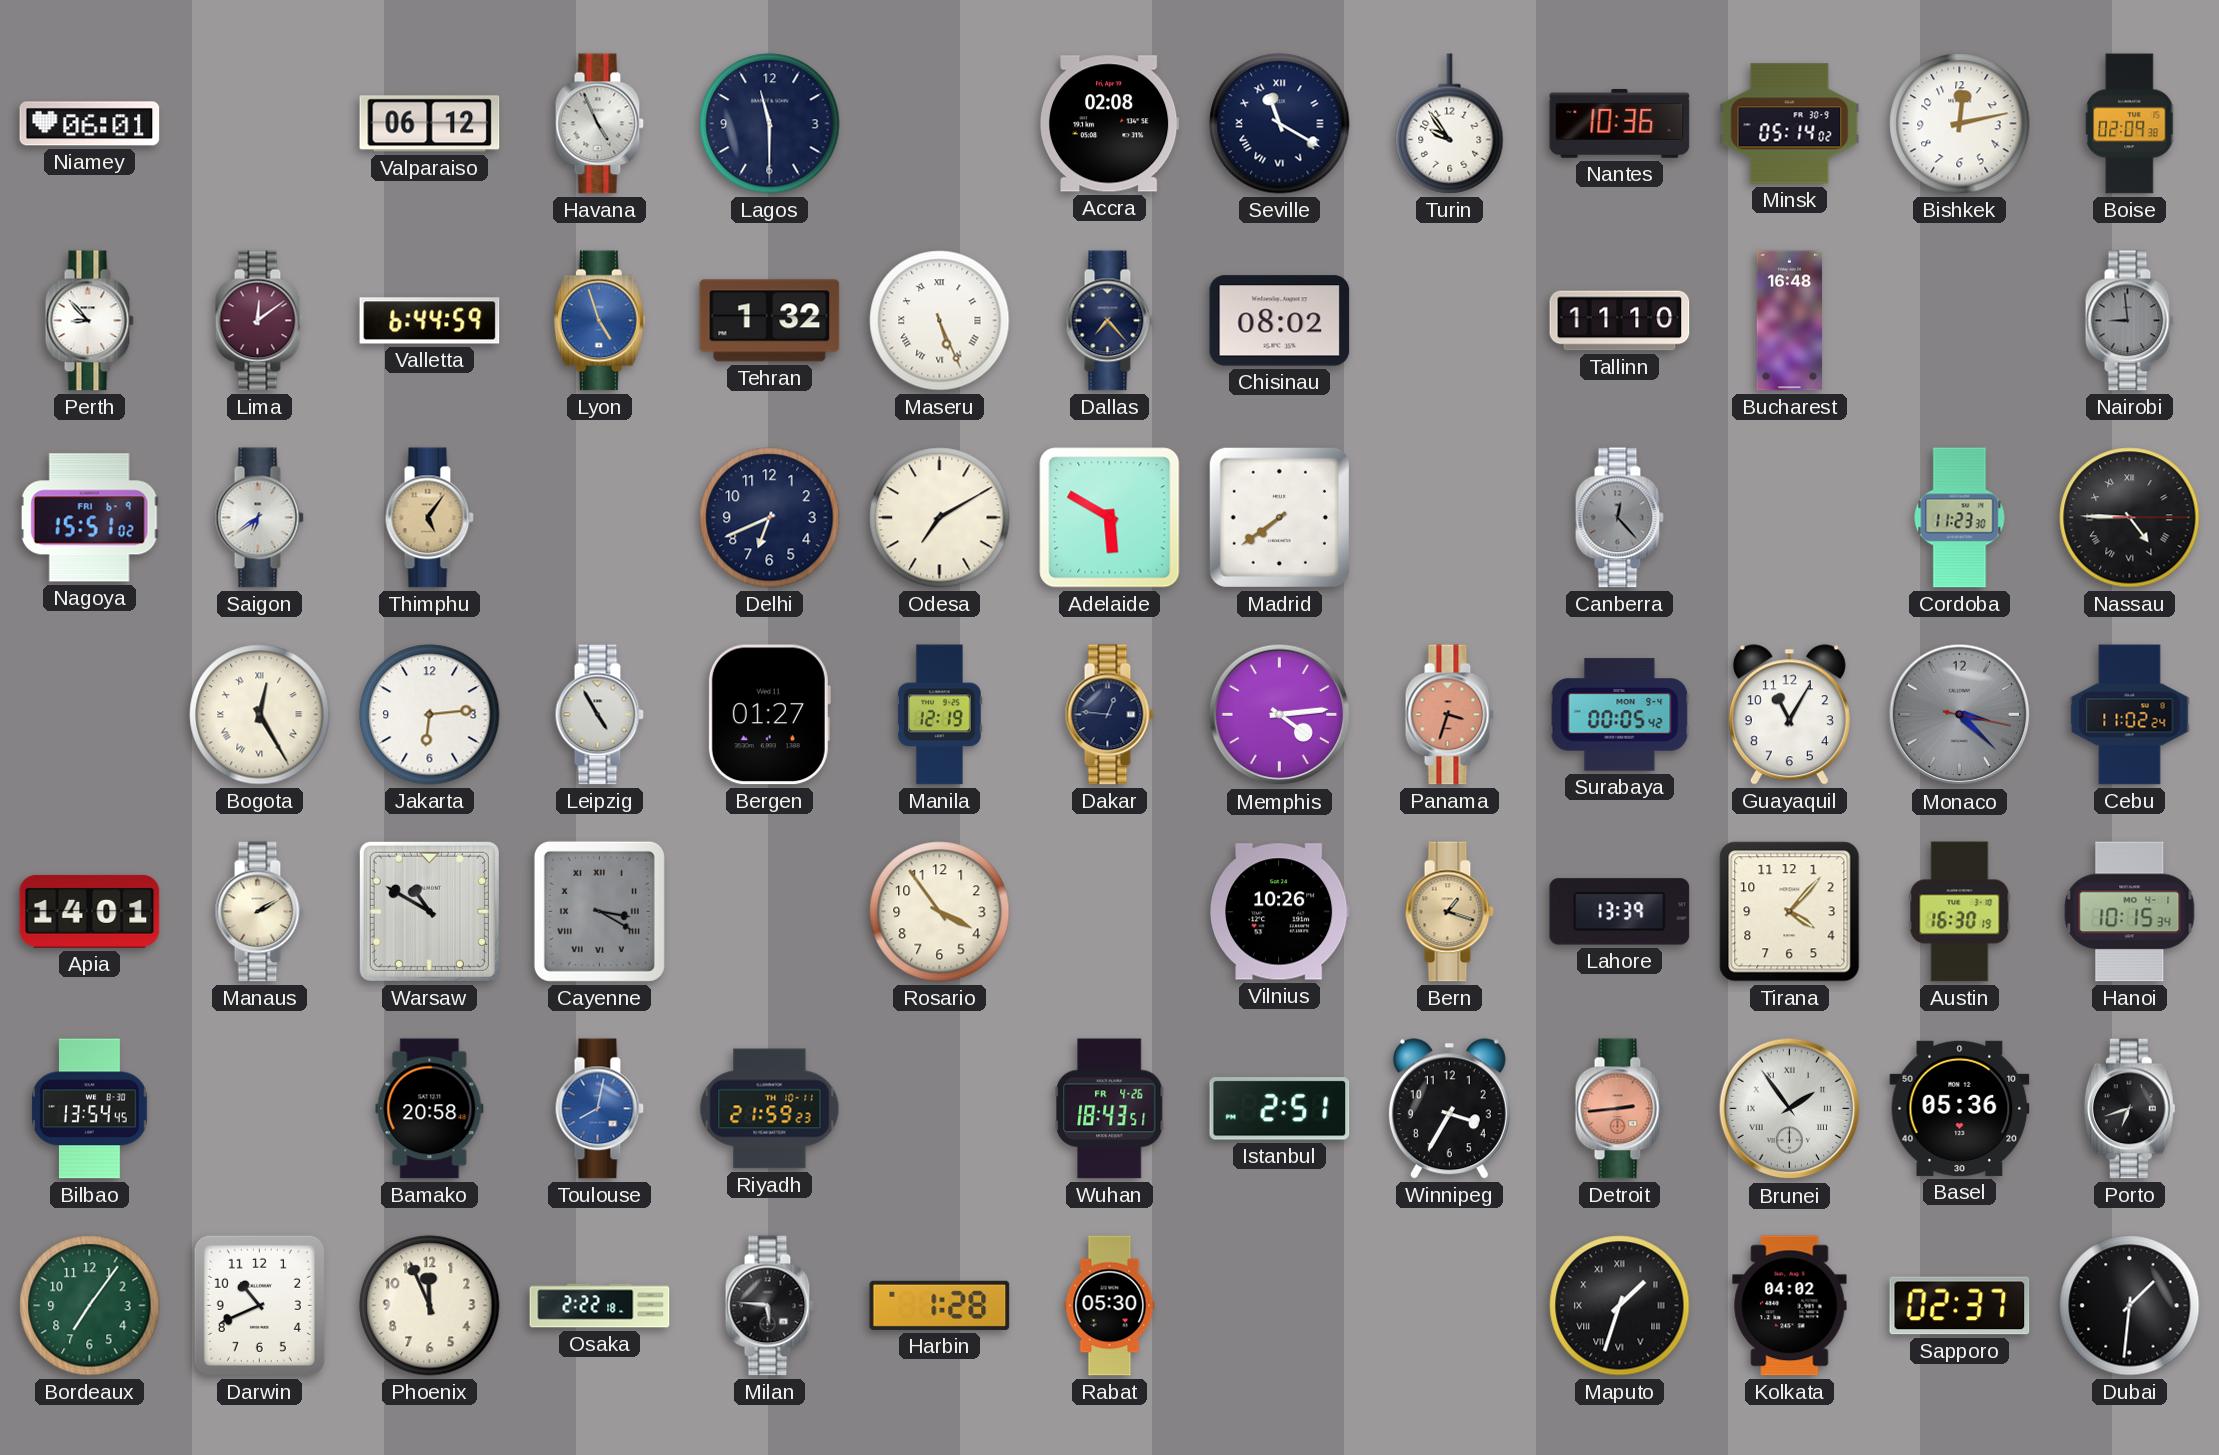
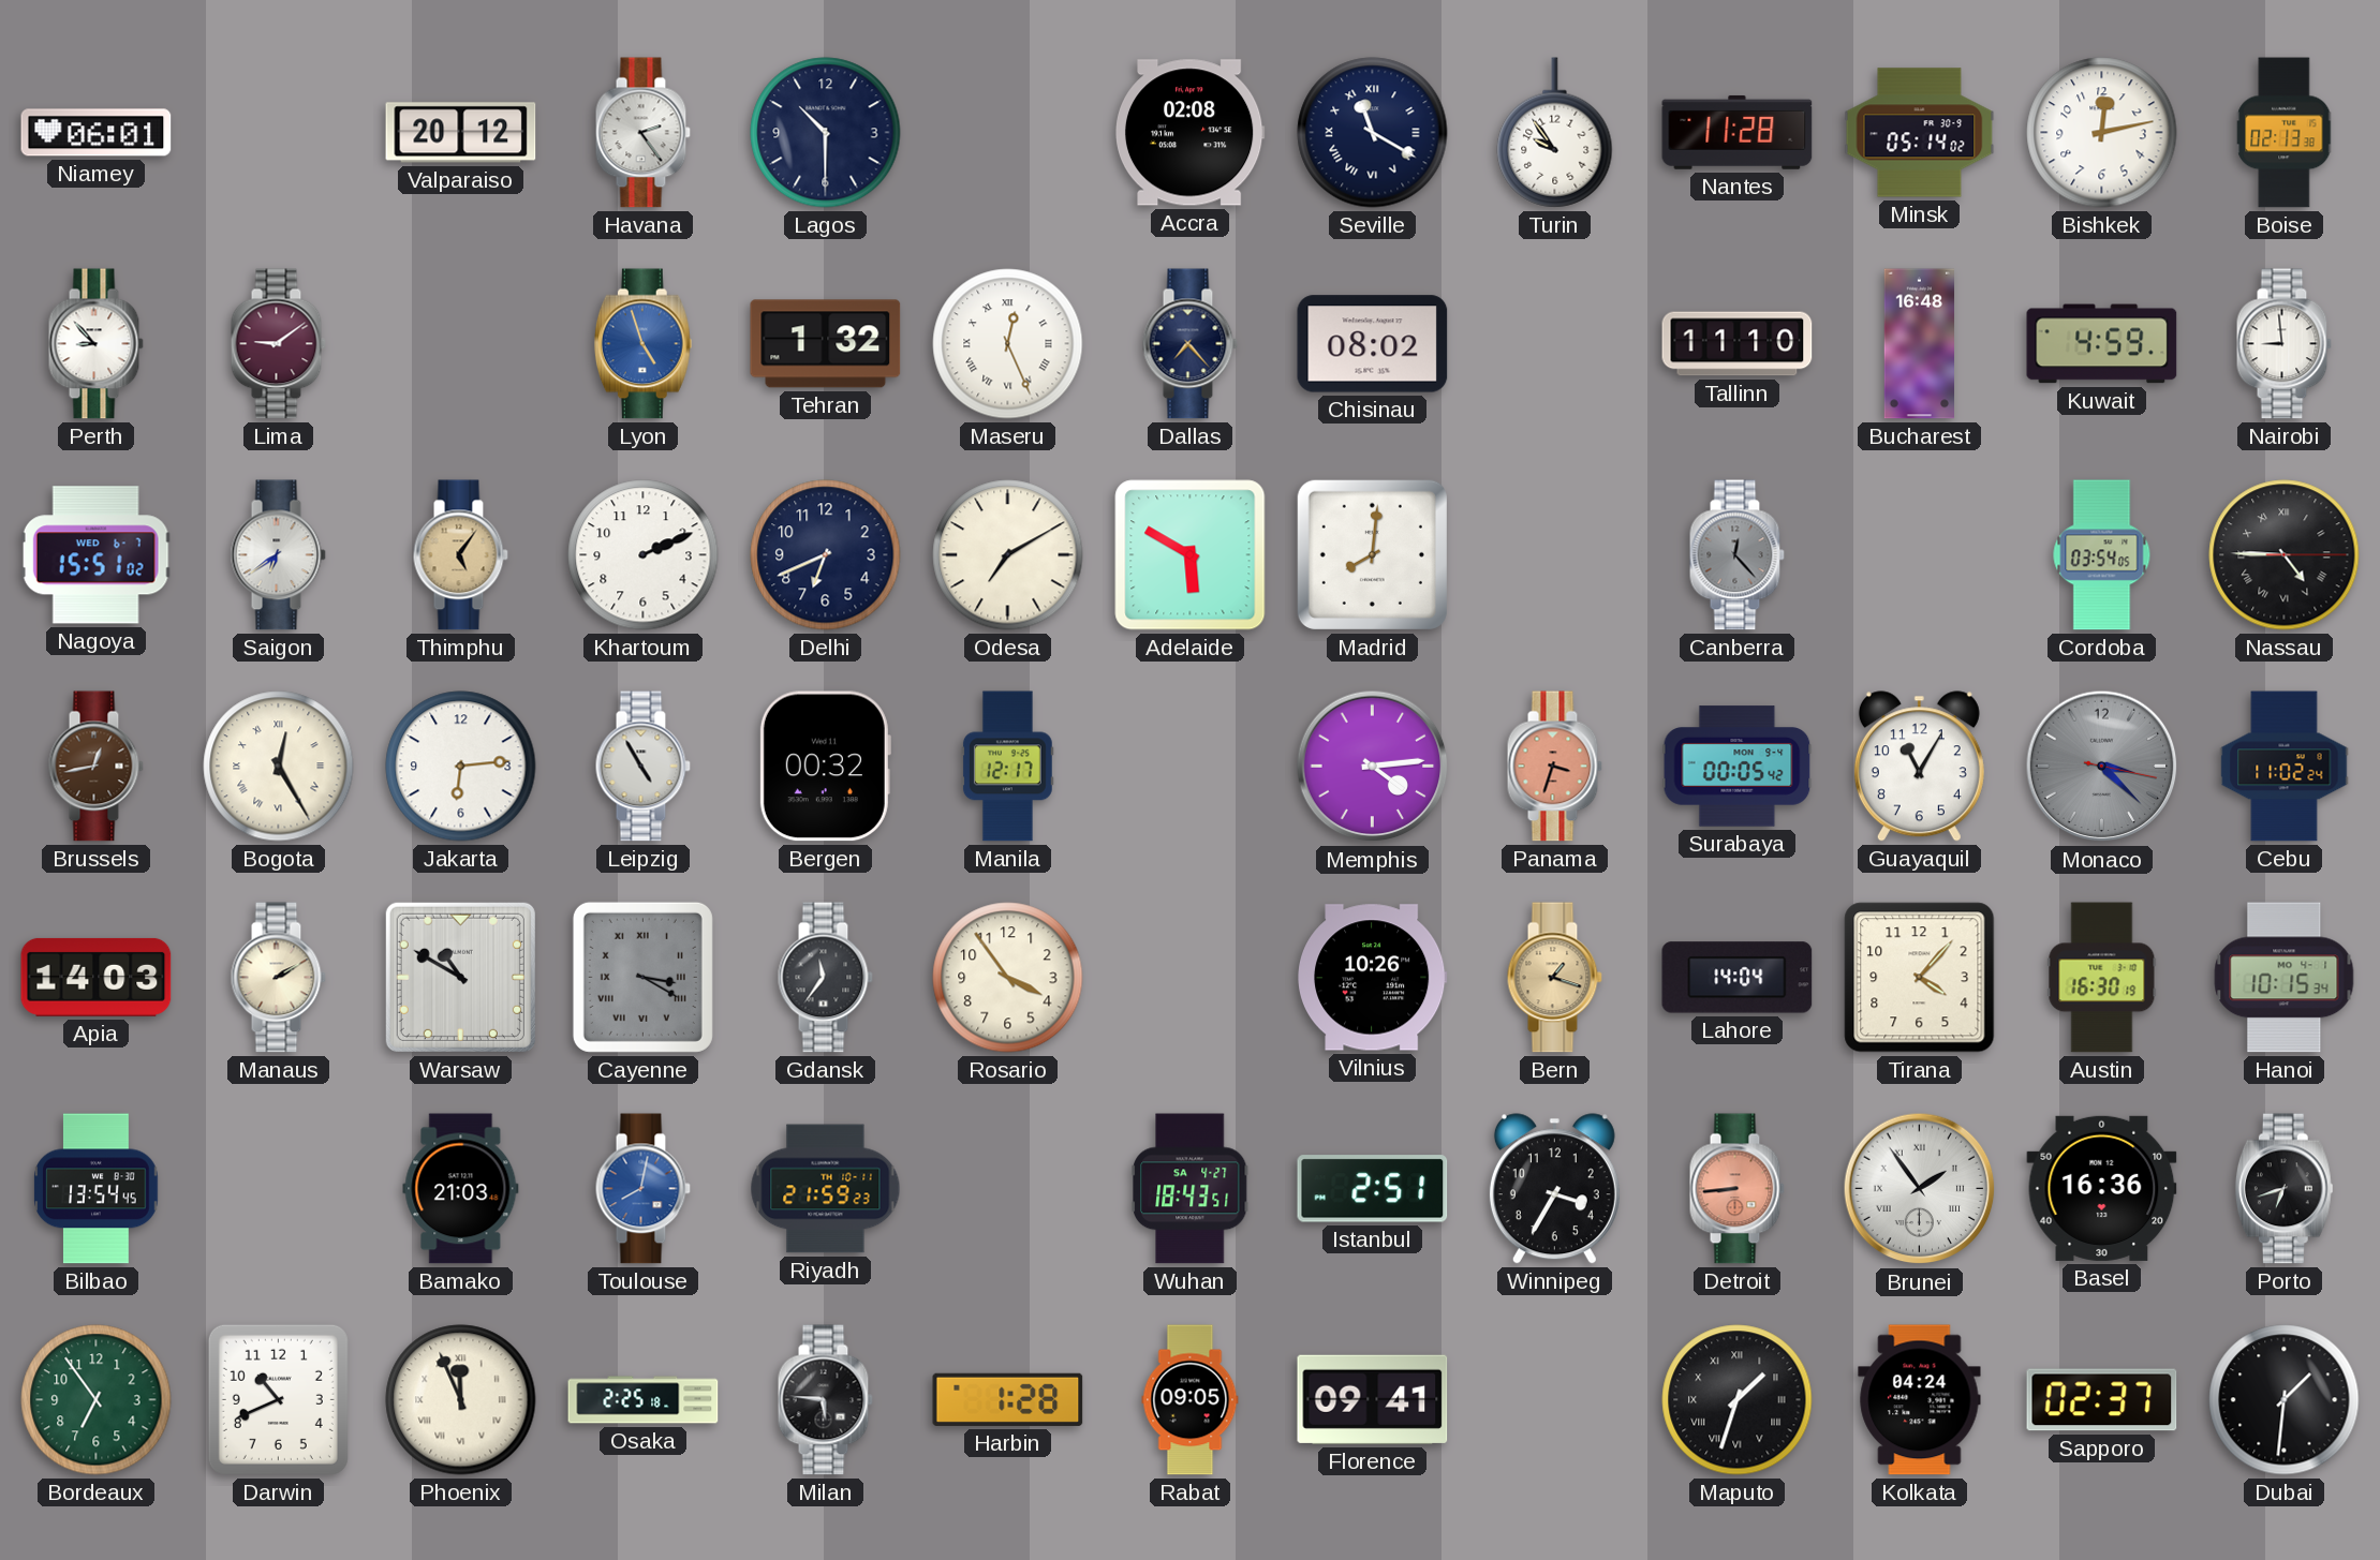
Valparaiso: 06:12 -> 20:12
Havana: 4:56 -> 2:24
Lagos: 11:30 -> 10:30
Nantes: 10:36 -> 11:28
Boise: 02:09 -> 02:13
Lima: 12:09 -> 9:09
Valletta: 6:44 -> none
Maseru: 5:26 -> 12:26
Kuwait: none -> 4:59
Nairobi dial: grey -> white
Nagoya date: FRI 6-9 -> WED 6-7
Khartoum: none -> 2:11
Madrid: 7:39 -> 8:01
Cordoba: 11:23 -> 03:54
Brussels: none -> 12:43
Bergen: 01:27 -> 00:32
Manila: 12:19 -> 12:17
Dakar: 12:46 -> none
Apia: 14:01 -> 14:03
Gdansk: none -> 11:36
Lahore: 13:39 -> 14:04
Bamako: 20:58 -> 21:03
Wuhan date: FR 4-26 -> SA 4-27
Detroit: 2:44 -> 8:44
Basel: 05:36 -> 16:36
Bordeaux: 7:06 -> 6:54
Phoenix numerals: Arabic -> Roman
Osaka: 2:22 -> 2:25
Rabat: 05:30 -> 09:05
Florence: none -> 09:41
Kolkata: 04:02 -> 04:24
